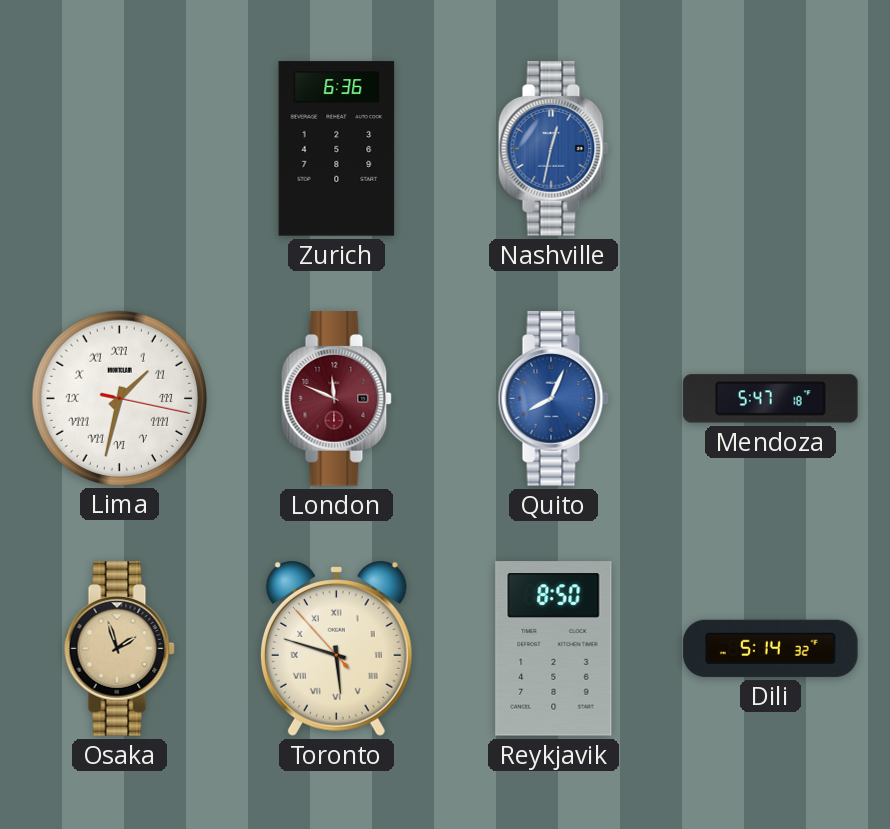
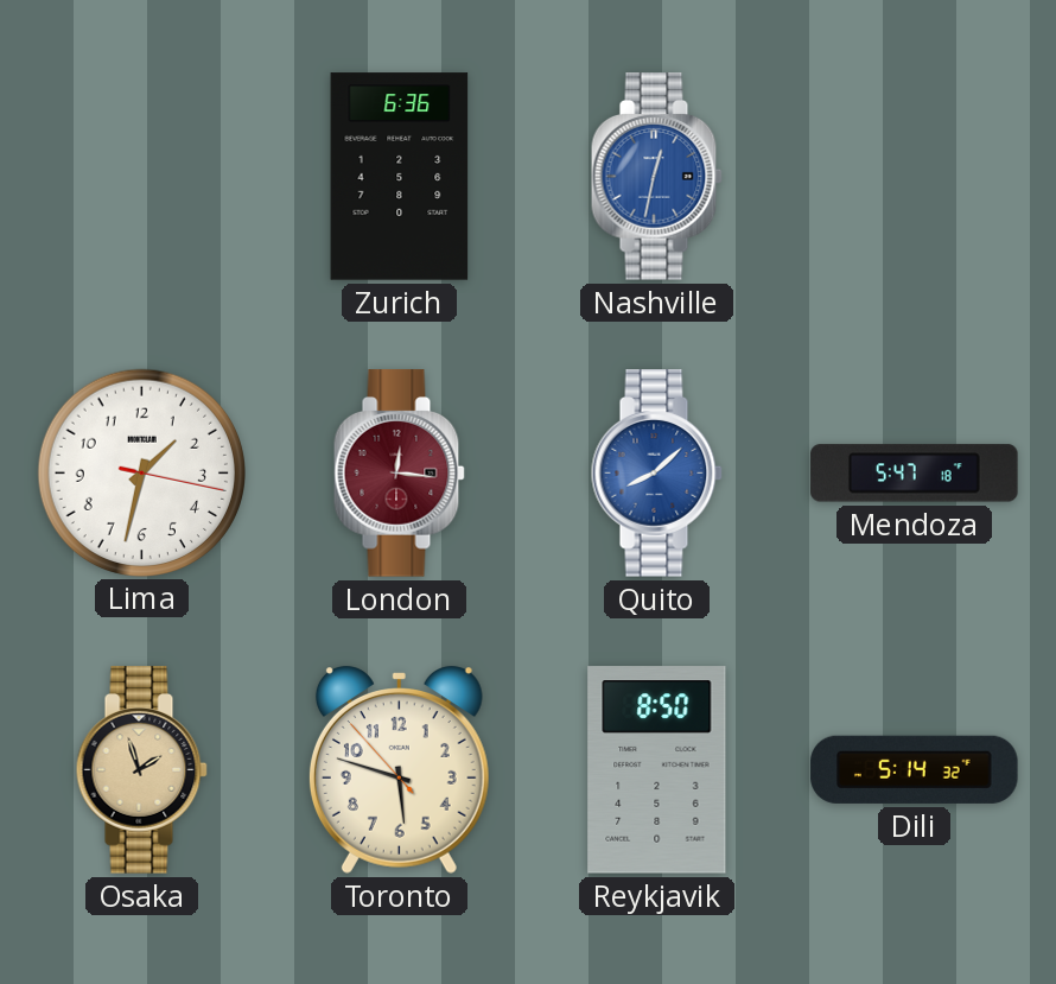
Lima numerals: Roman -> Arabic
London: 11:49 -> 12:16
Quito: 8:04 -> 8:08
Toronto numerals: Roman -> Arabic
